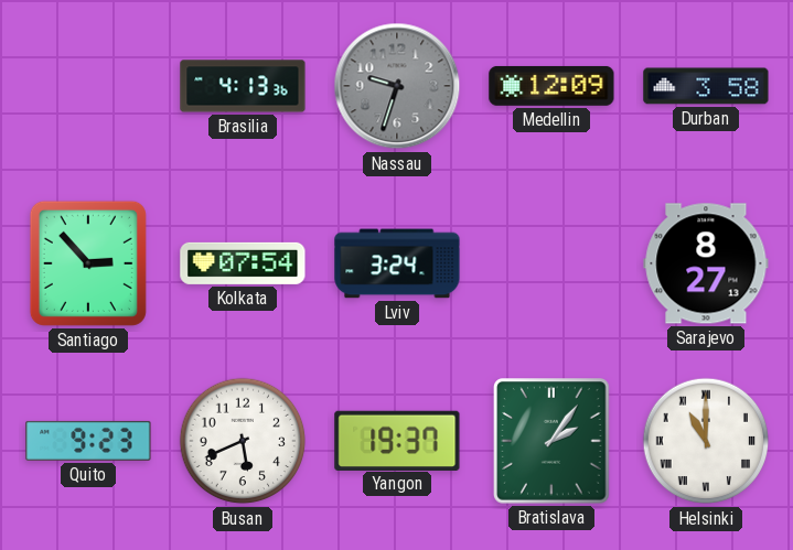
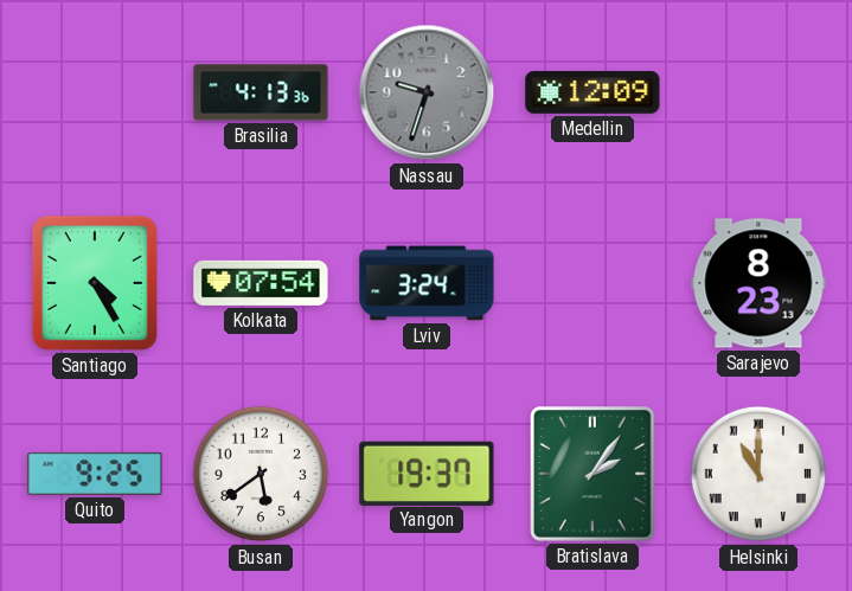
Durban: 3:58 -> none
Santiago: 2:53 -> 4:25
Sarajevo: 8:27 -> 8:23
Quito: 9:23 -> 9:25
Busan: 5:41 -> 5:39
